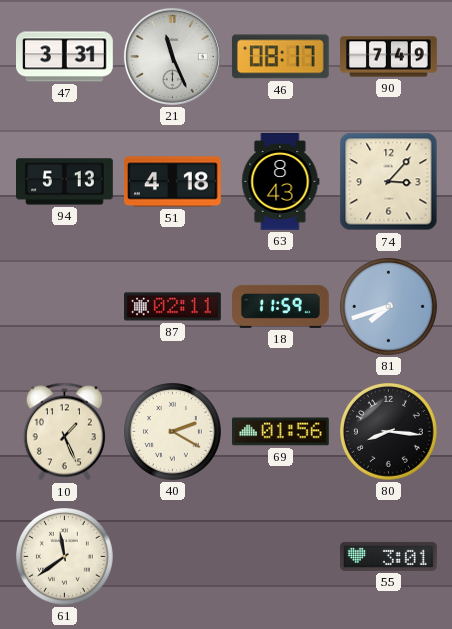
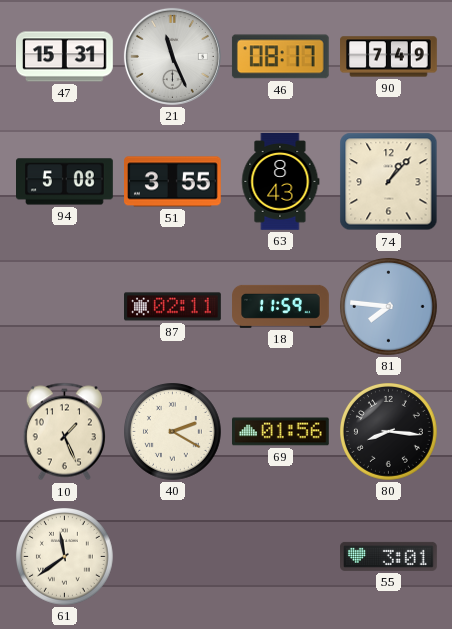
47: 3:31 -> 15:31
94: 5:13 -> 5:08
51: 4:18 -> 3:55
74: 3:07 -> 1:07
81: 7:42 -> 7:46
